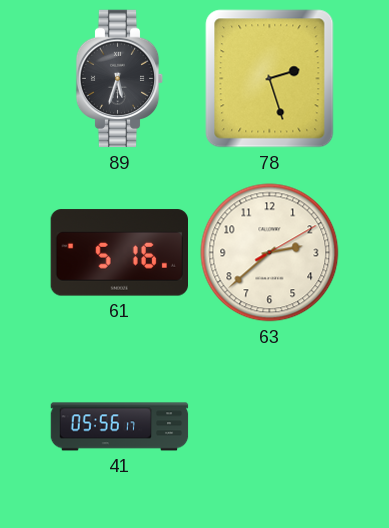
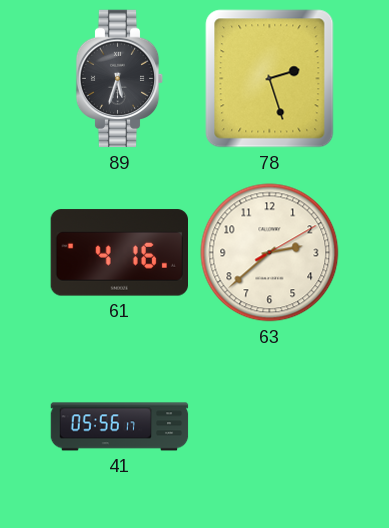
61: 5:16 -> 4:16
